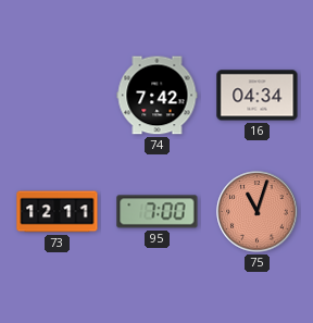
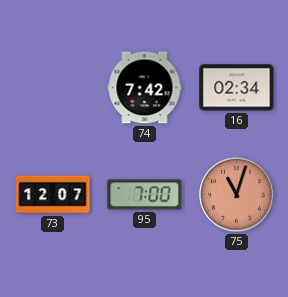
16: 04:34 -> 02:34
73: 12:11 -> 12:07
